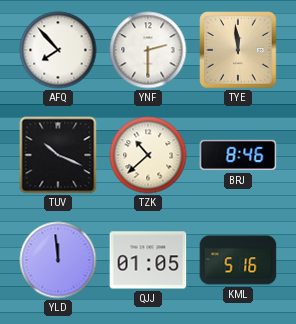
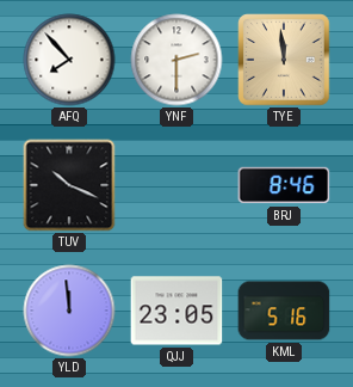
TZK: 10:38 -> none
QJJ: 01:05 -> 23:05
